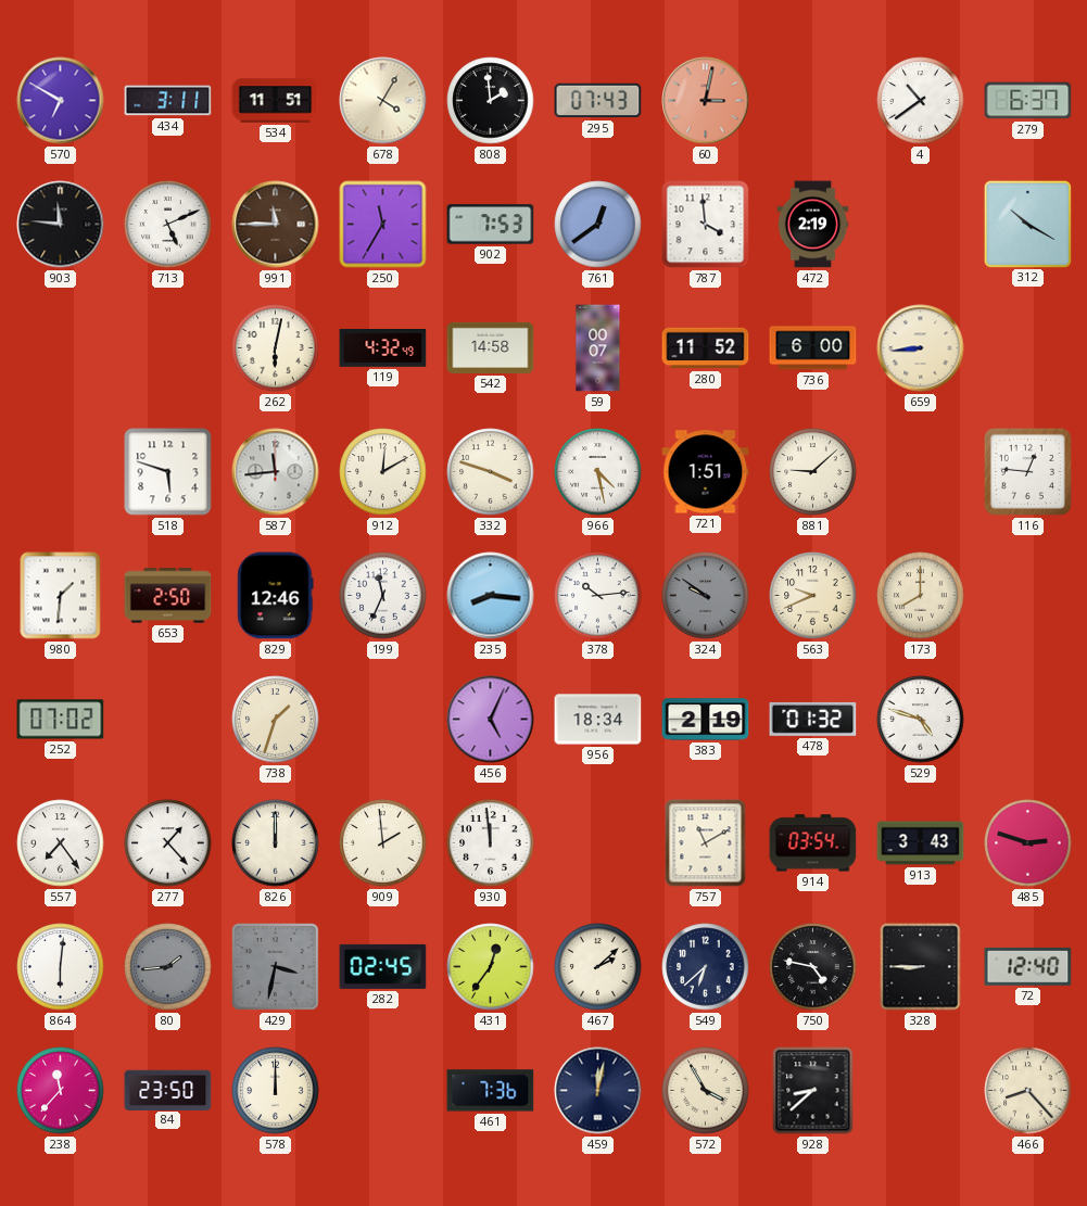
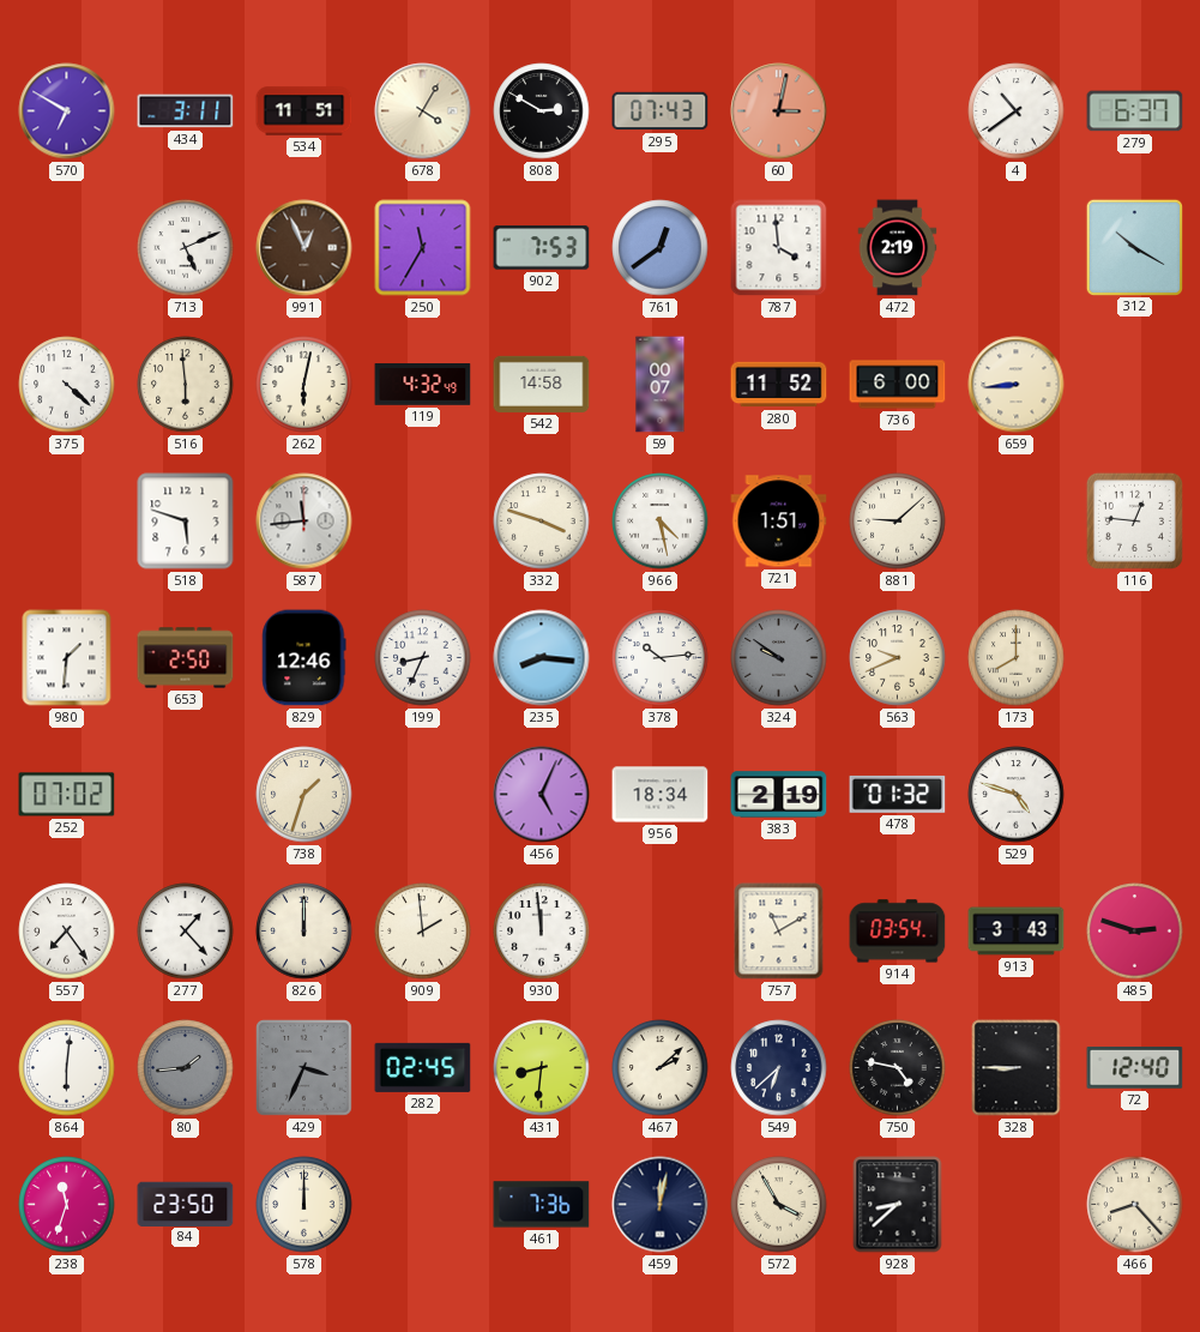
808: 1:59 -> 2:50
903: 11:46 -> none
991: 11:45 -> 12:56
375: none -> 4:22
516: none -> 5:59
912: 12:10 -> none
199: 11:34 -> 8:34
429: 3:32 -> 3:34
431: 12:36 -> 8:31
238: 11:37 -> 11:33
